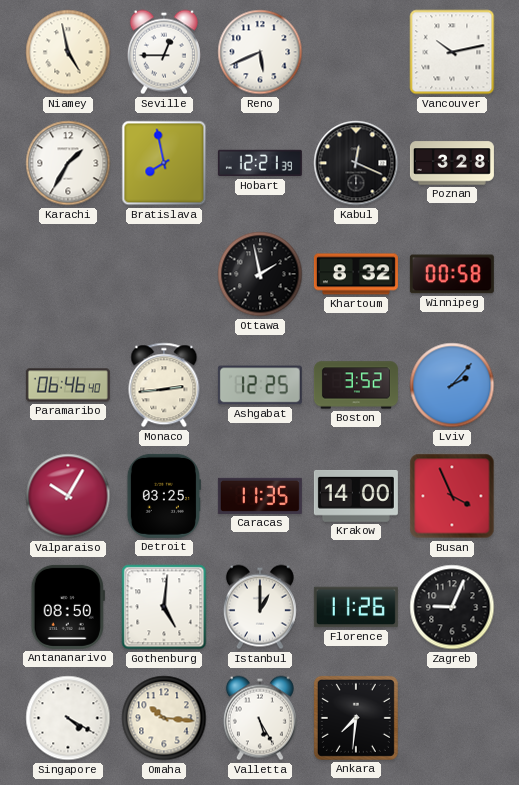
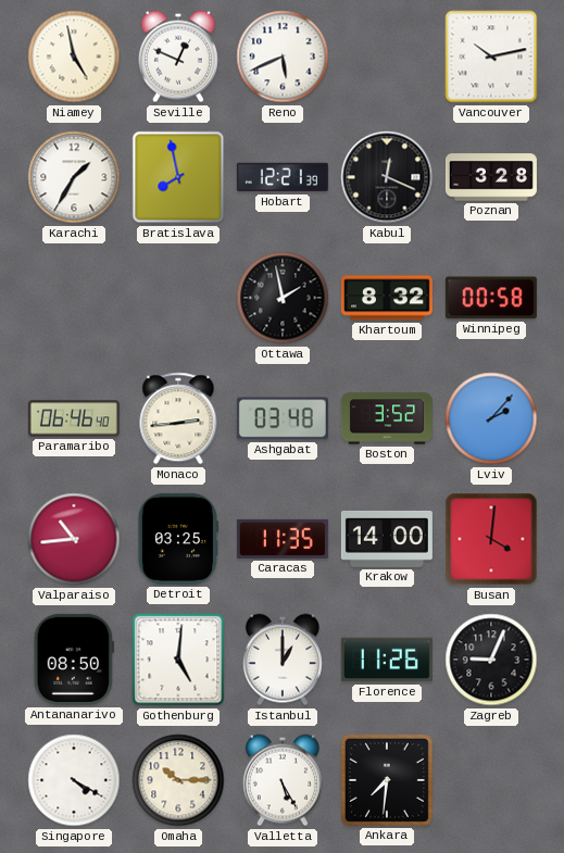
Seville: 12:45 -> 12:49
Ashgabat: 12:25 -> 03:48
Valparaiso: 10:05 -> 10:44
Busan: 3:56 -> 4:01
Omaha: 10:16 -> 10:15
